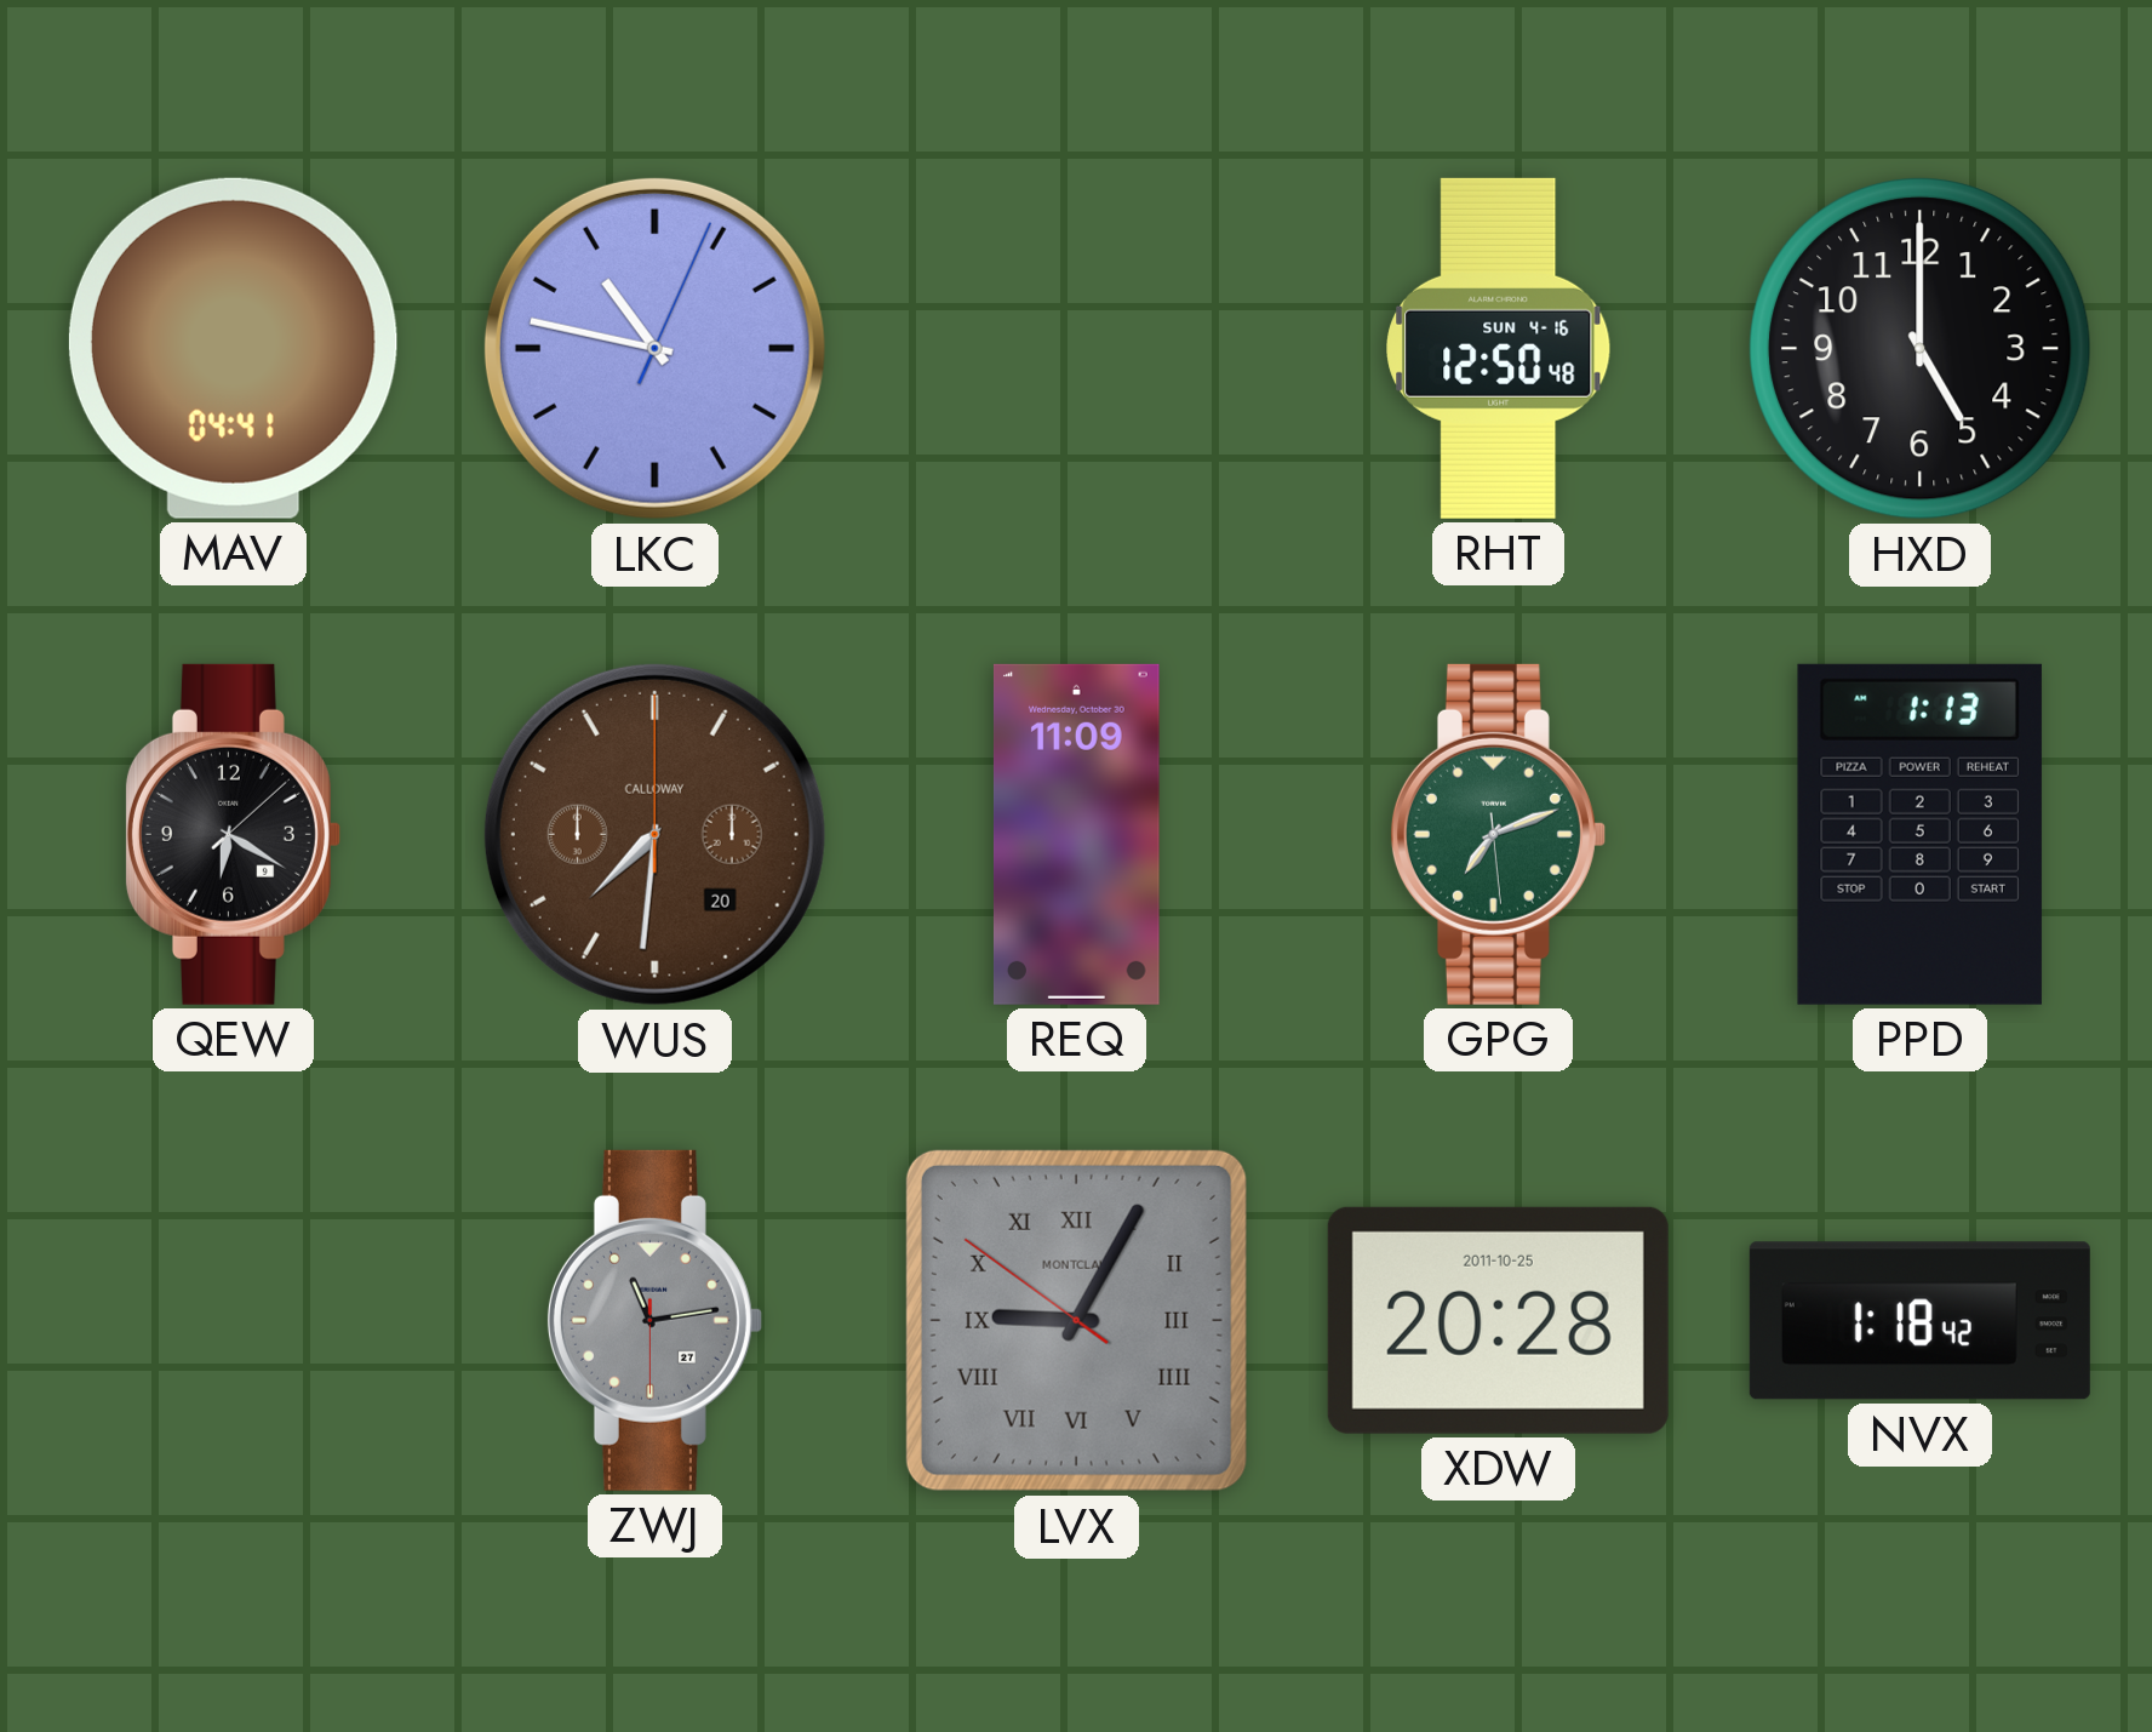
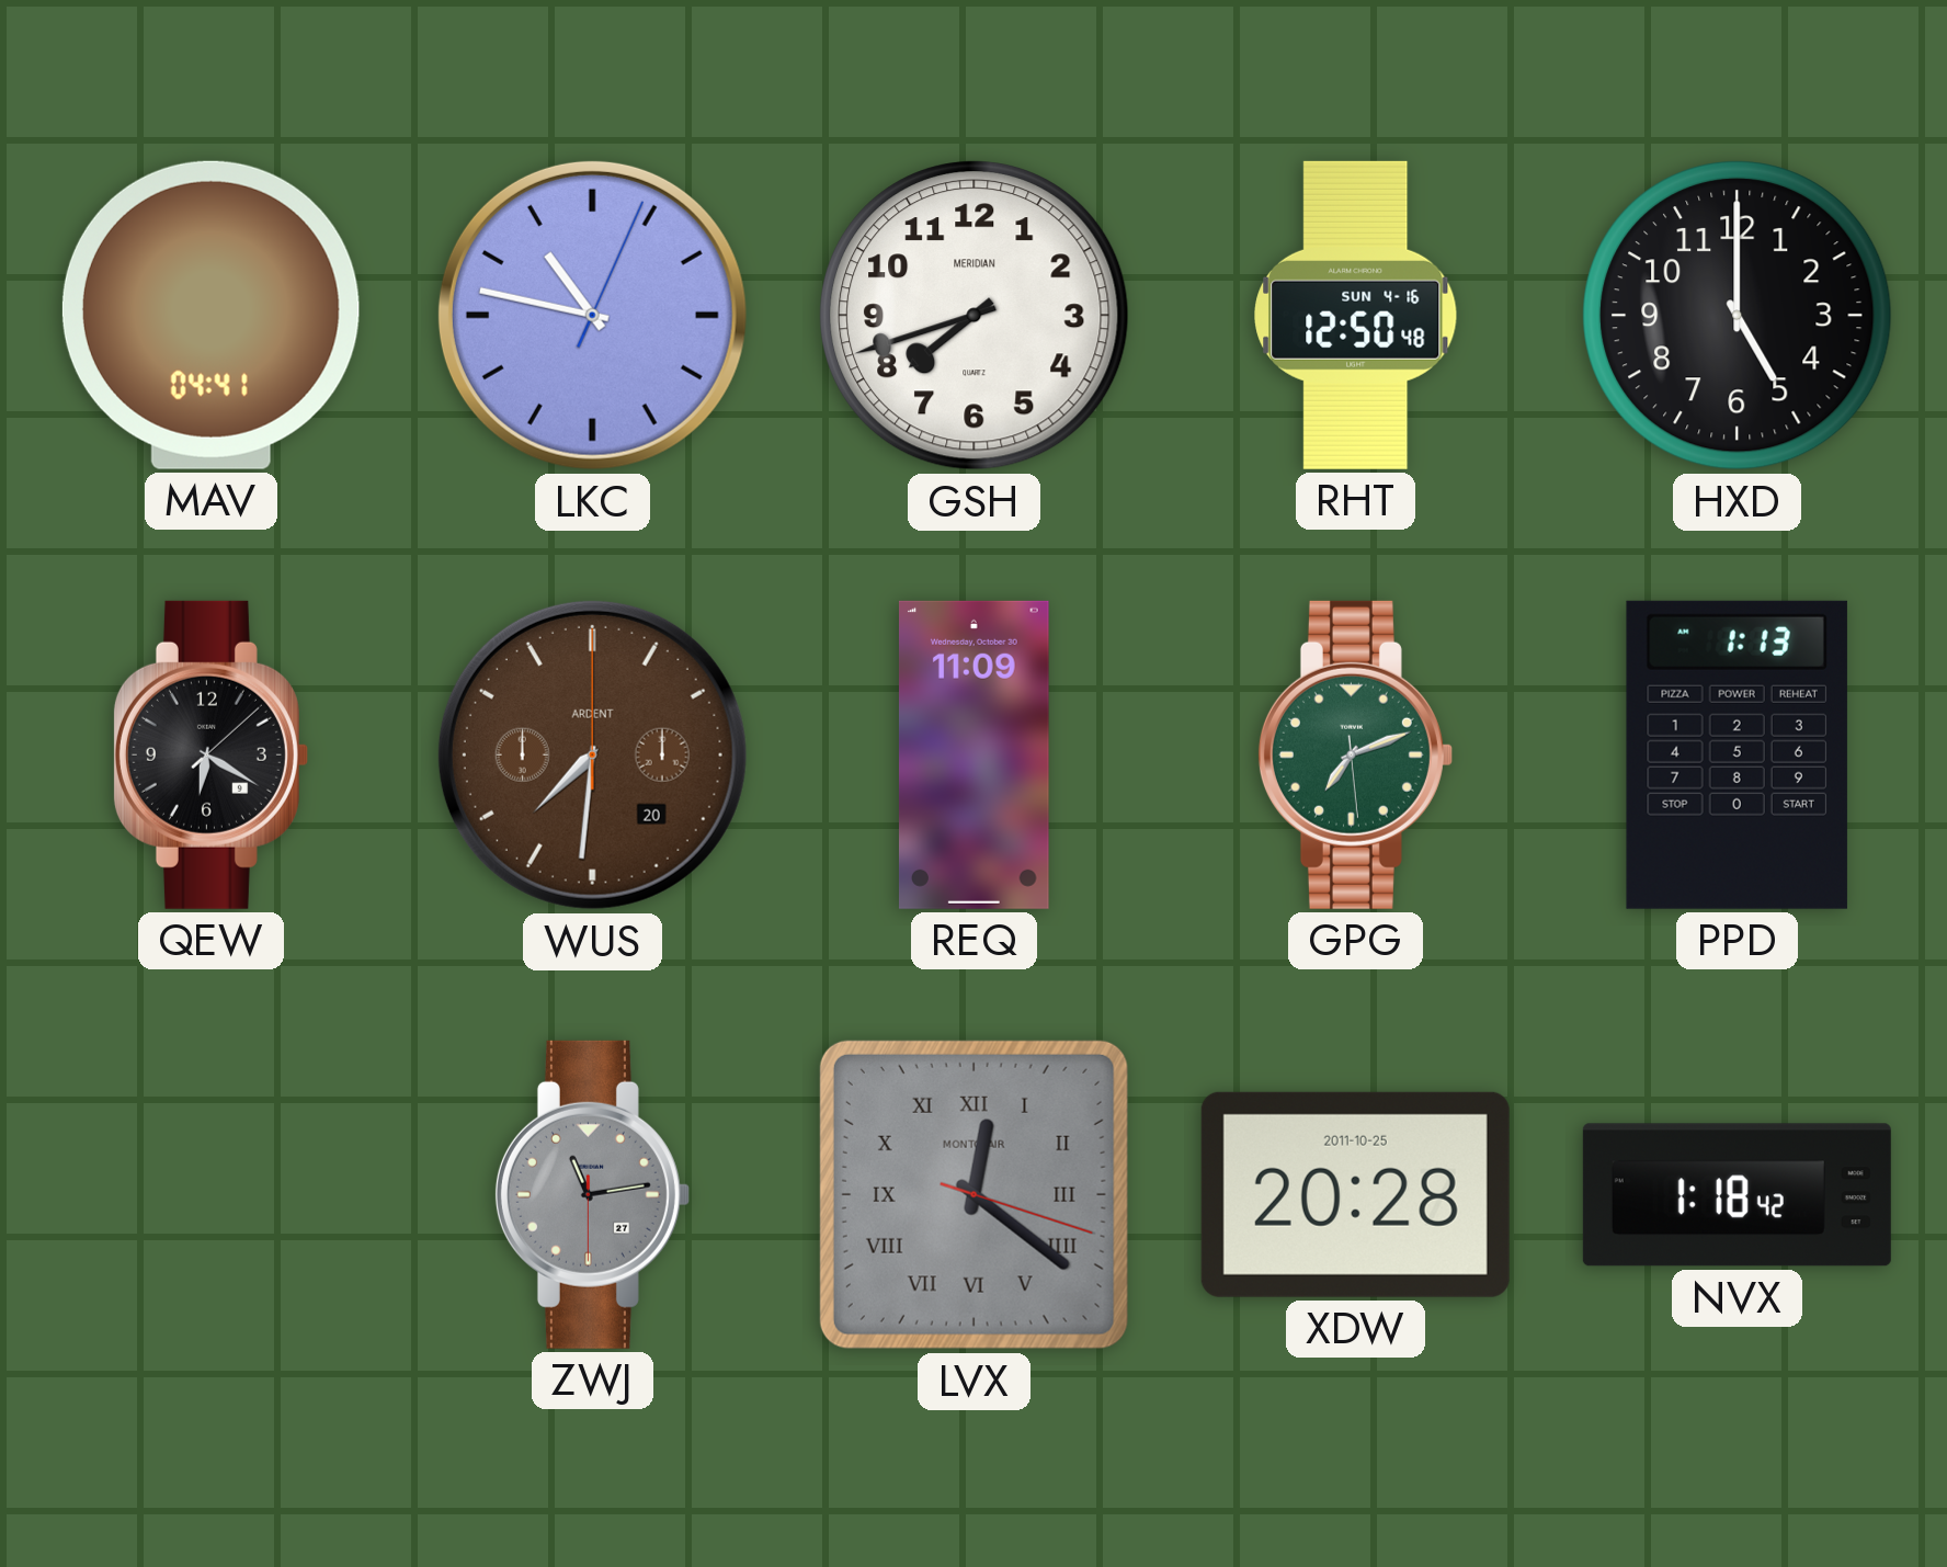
GSH: none -> 7:42
WUS brand: CALLOWAY -> ARDENT
LVX: 9:04 -> 12:21
